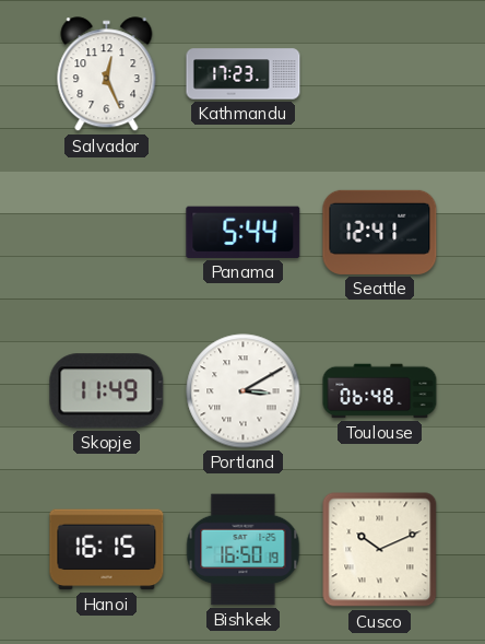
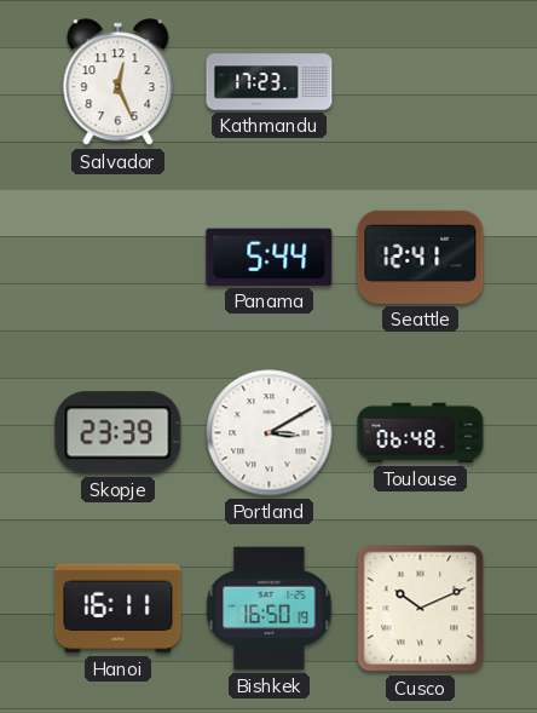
Skopje: 11:49 -> 23:39
Hanoi: 16:15 -> 16:11
